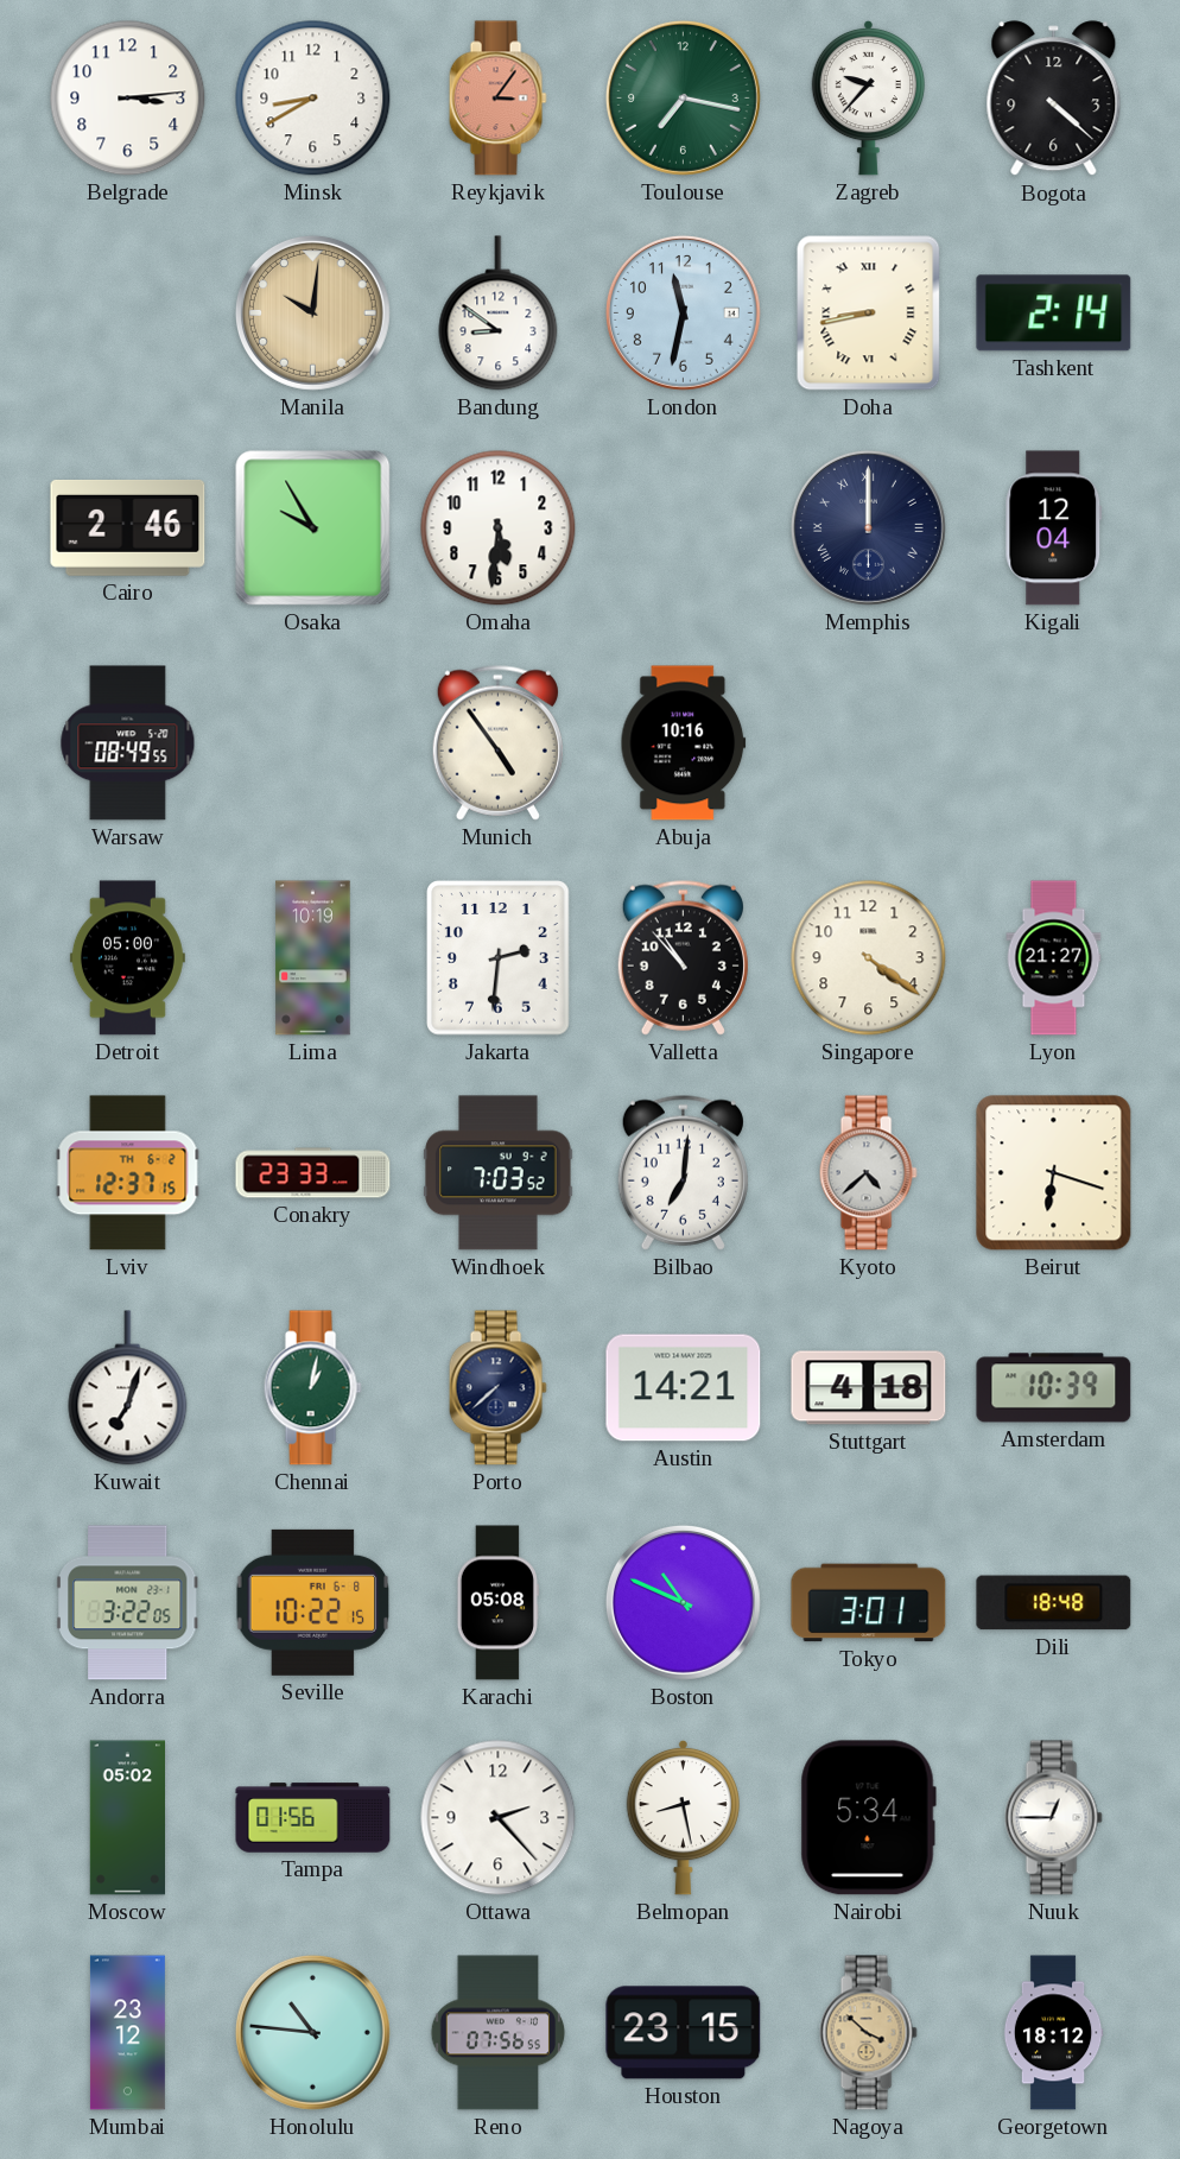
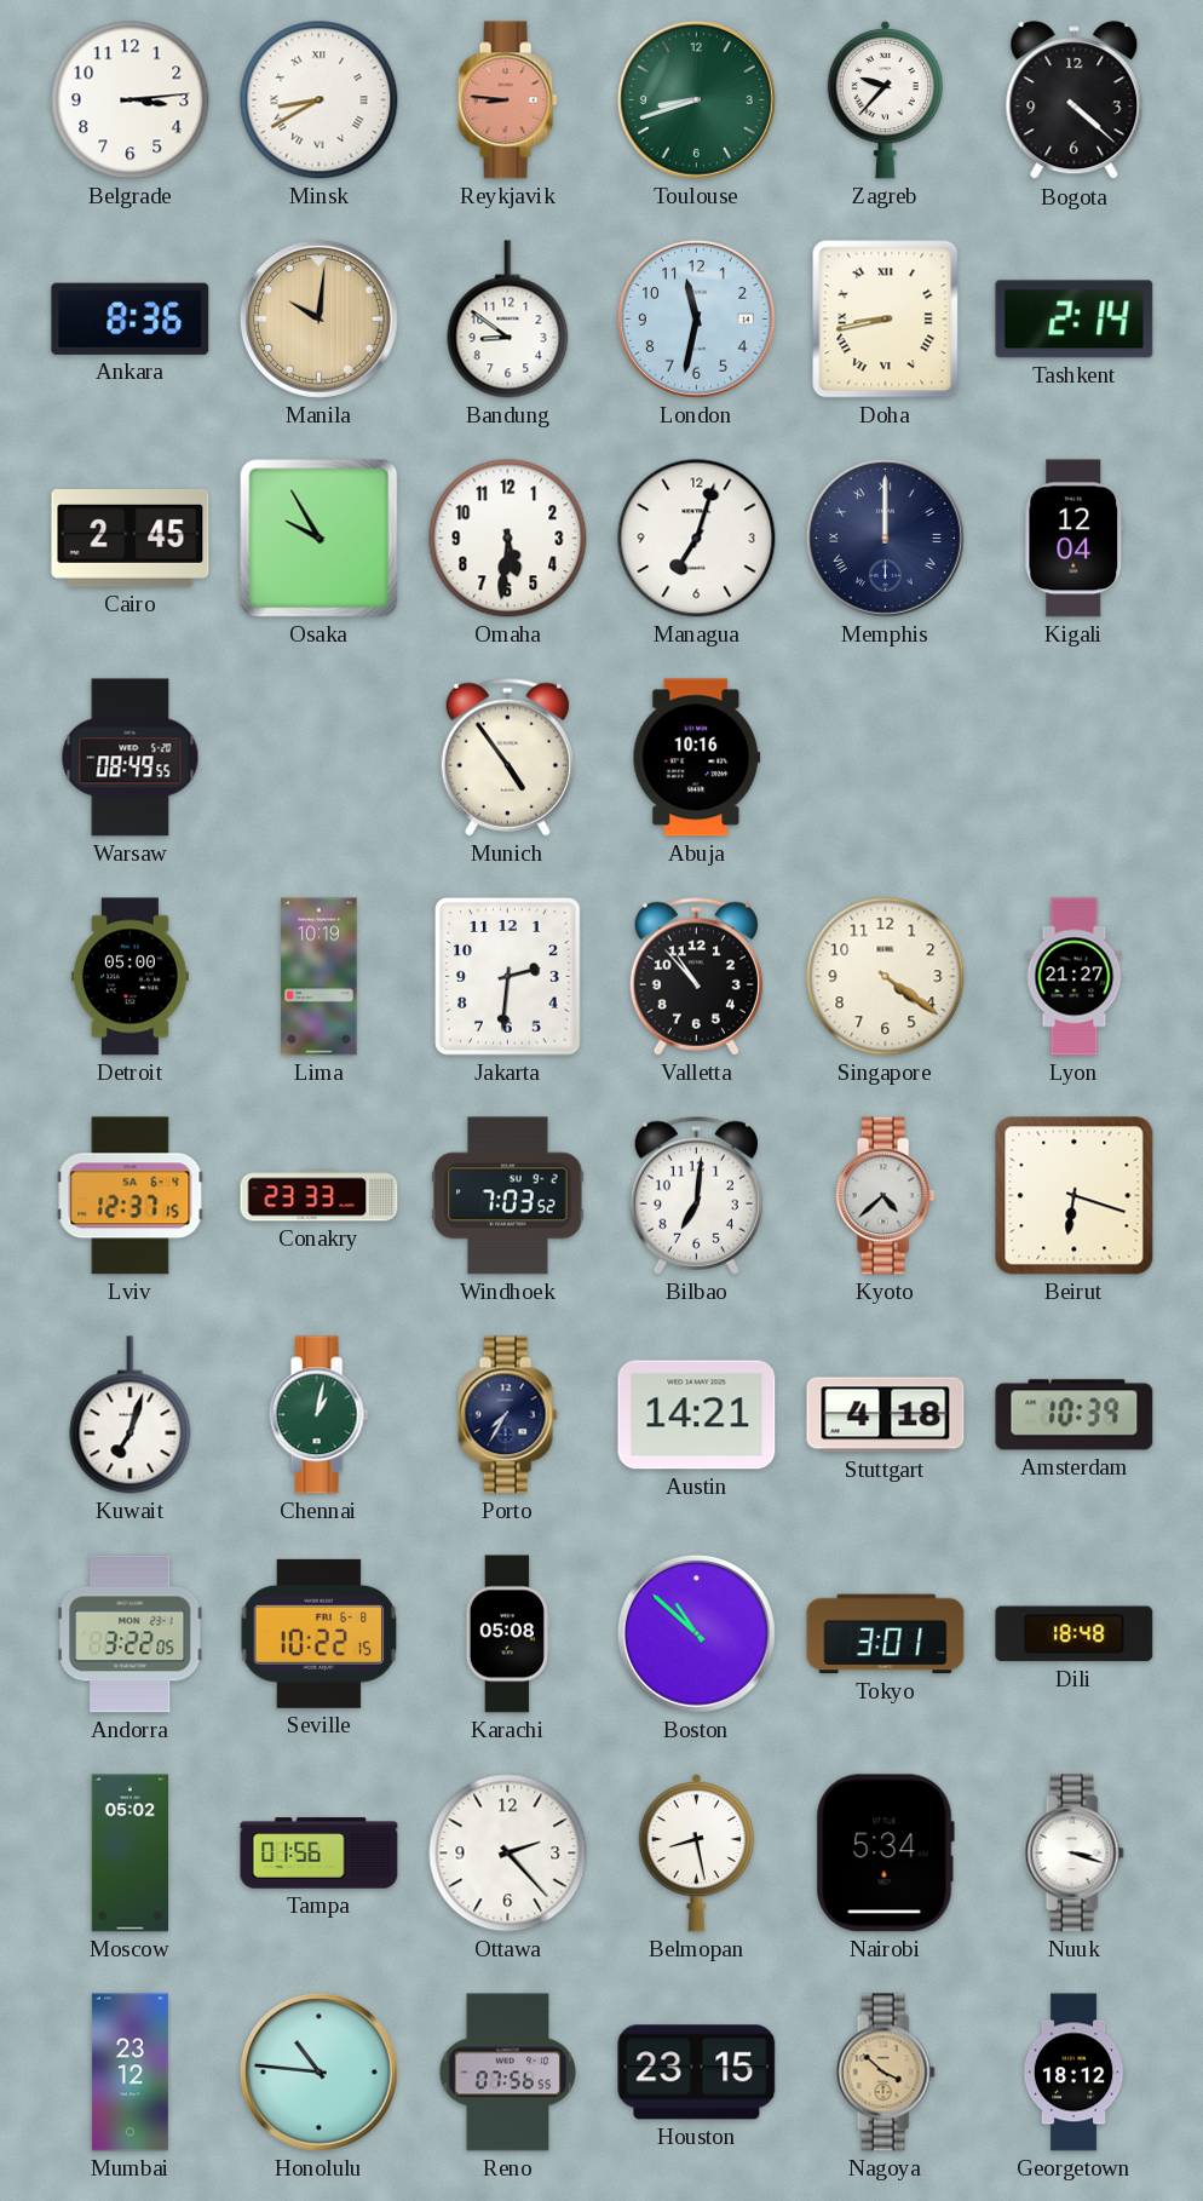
Minsk numerals: Arabic -> Roman
Reykjavik: 3:06 -> 8:46
Toulouse: 7:17 -> 8:42
Ankara: none -> 8:36
Cairo: 2:46 -> 2:45
Managua: none -> 7:03
Lviv date: TH 6-2 -> SA 6-4
Porto: 7:38 -> 7:35
Boston: 10:49 -> 10:52
Nuuk: 12:45 -> 3:18
